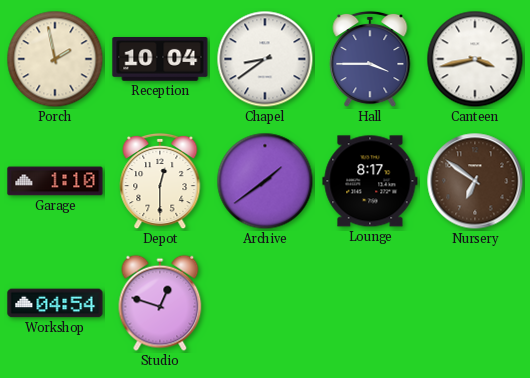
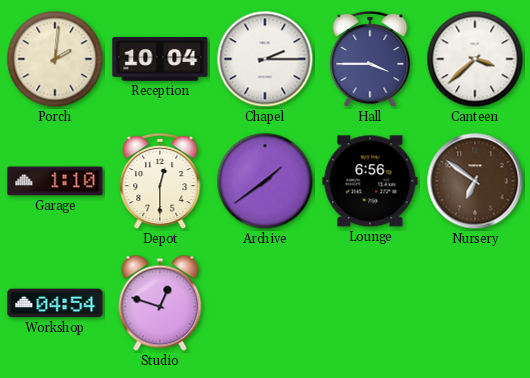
Porch: 1:58 -> 2:01
Chapel: 8:39 -> 2:15
Canteen: 3:43 -> 3:38
Lounge: 8:17 -> 6:56
